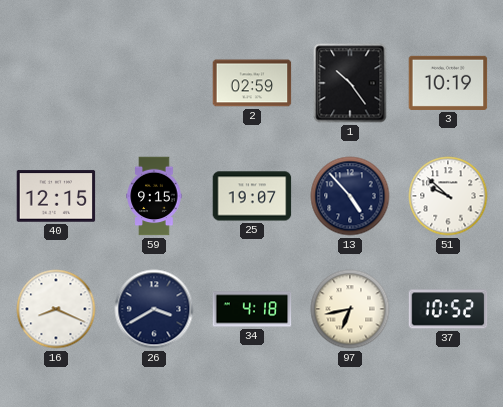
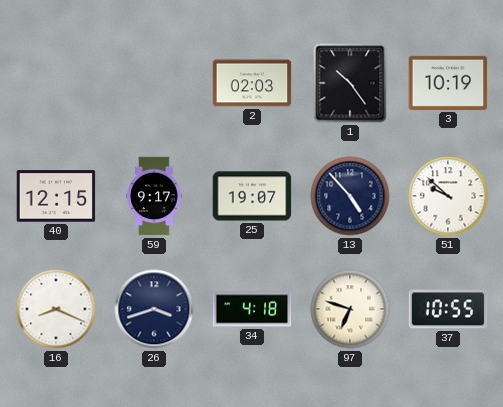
2: 02:59 -> 02:03
59: 9:15 -> 9:17
26: 3:40 -> 3:42
97: 6:43 -> 6:48
37: 10:52 -> 10:55
